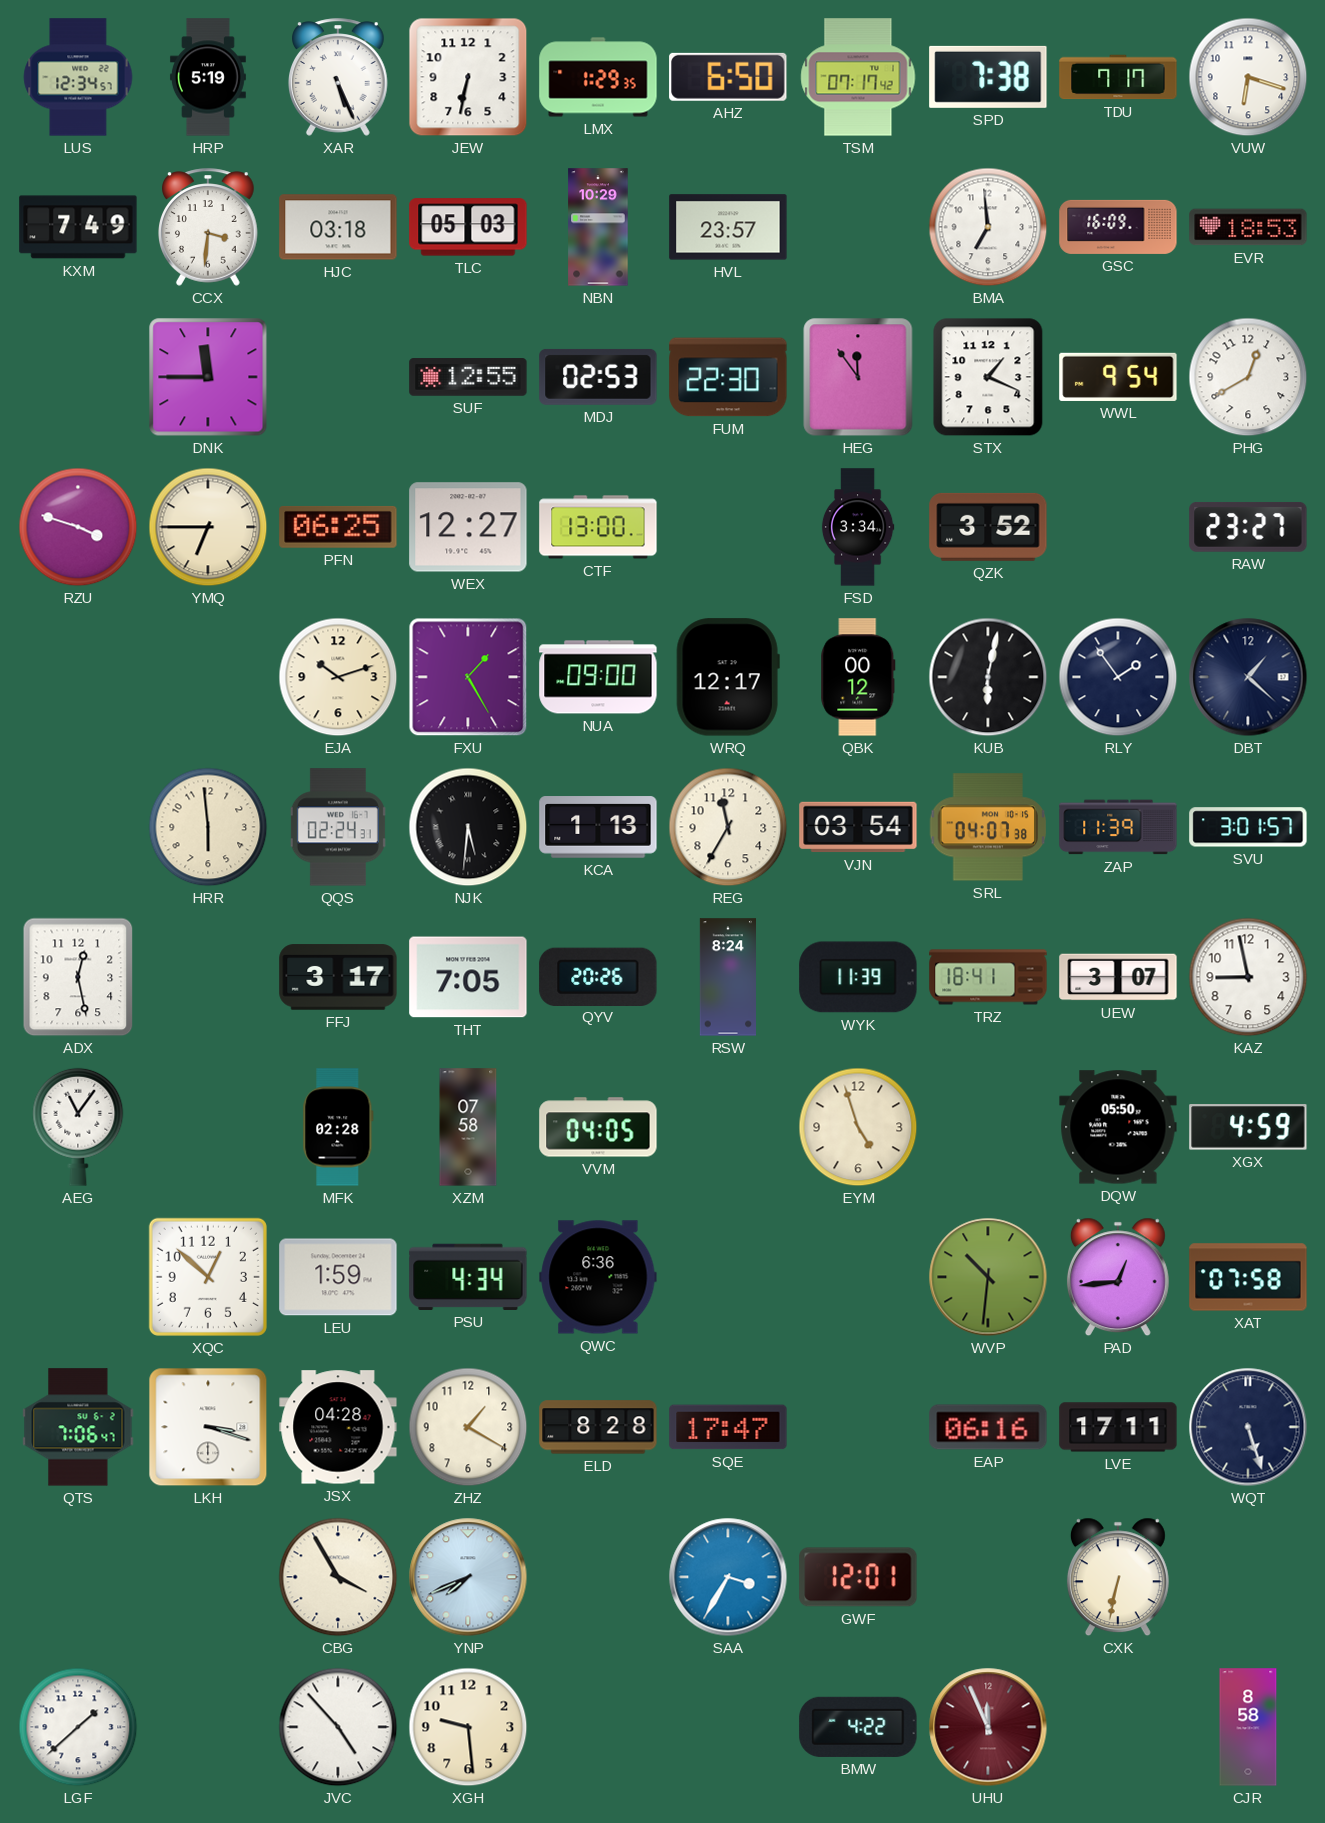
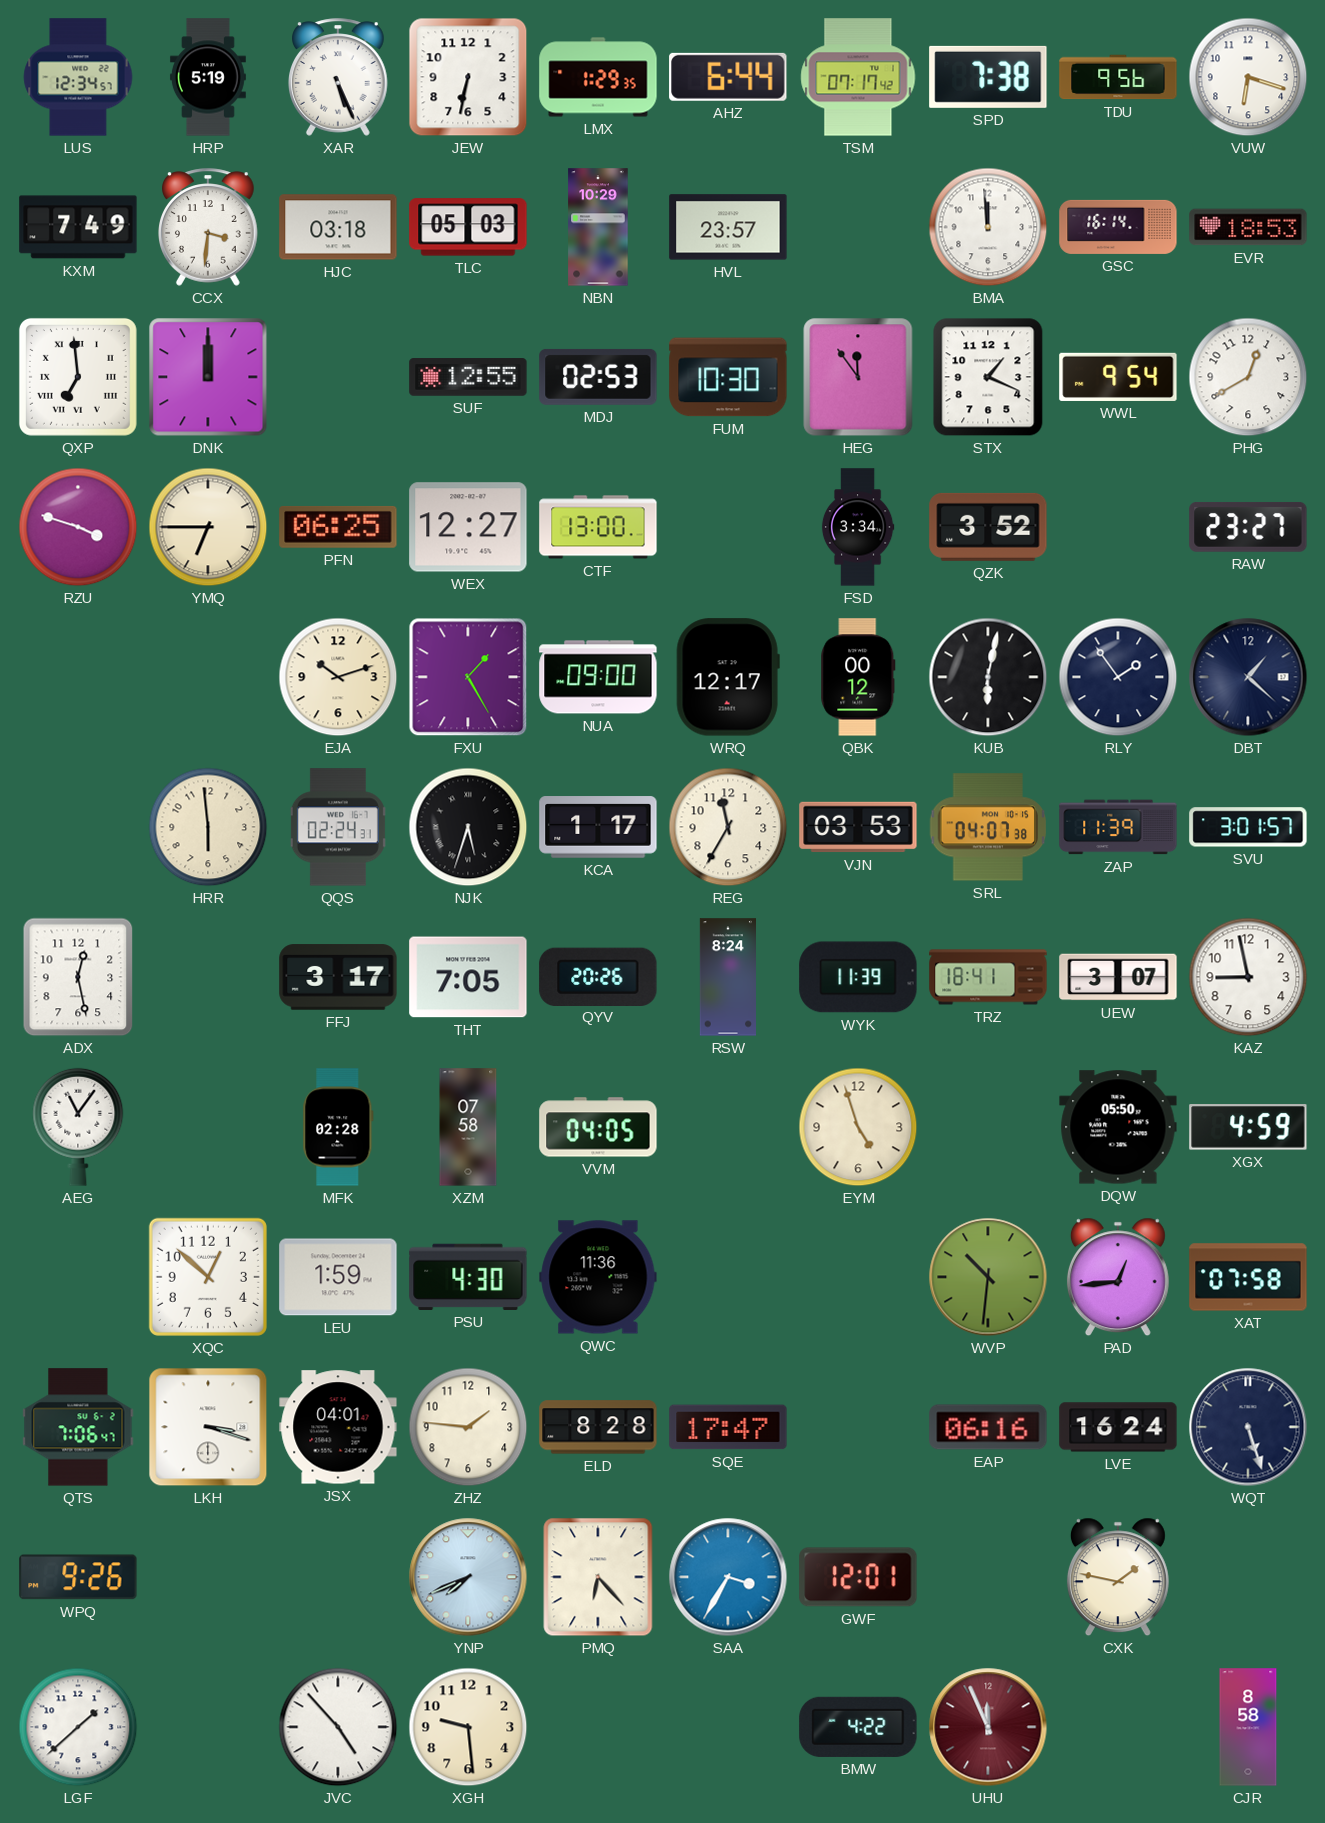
AHZ: 6:50 -> 6:44
TDU: 7:17 -> 9:56
BMA: 6:59 -> 11:59
GSC: 16:09 -> 16:14
QXP: none -> 6:59
DNK: 11:45 -> 12:00
FUM: 22:30 -> 10:30
NJK: 5:31 -> 5:33
KCA: 1:13 -> 1:17
VJN: 03:54 -> 03:53
PSU: 4:34 -> 4:30
QWC: 6:36 -> 11:36
JSX: 04:28 -> 04:01
ZHZ: 1:20 -> 1:46
LVE: 17:11 -> 16:24
WPQ: none -> 9:26
CBG: 3:55 -> none
PMQ: none -> 6:23
CXK: 6:32 -> 1:47
